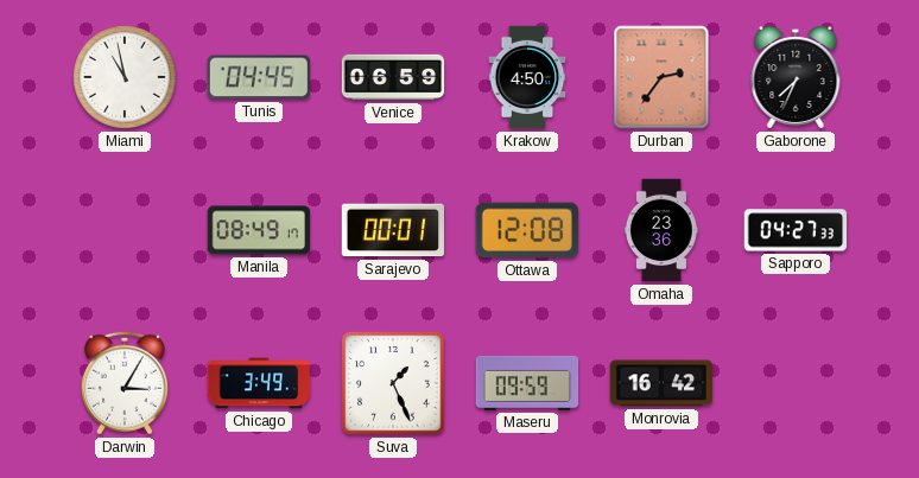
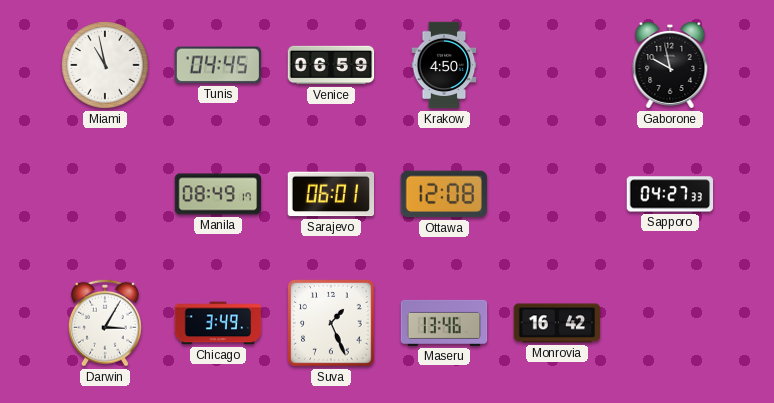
Durban: 2:36 -> none
Gaborone: 7:34 -> 9:58
Sarajevo: 00:01 -> 06:01
Omaha: 23:36 -> none
Maseru: 09:59 -> 13:46
